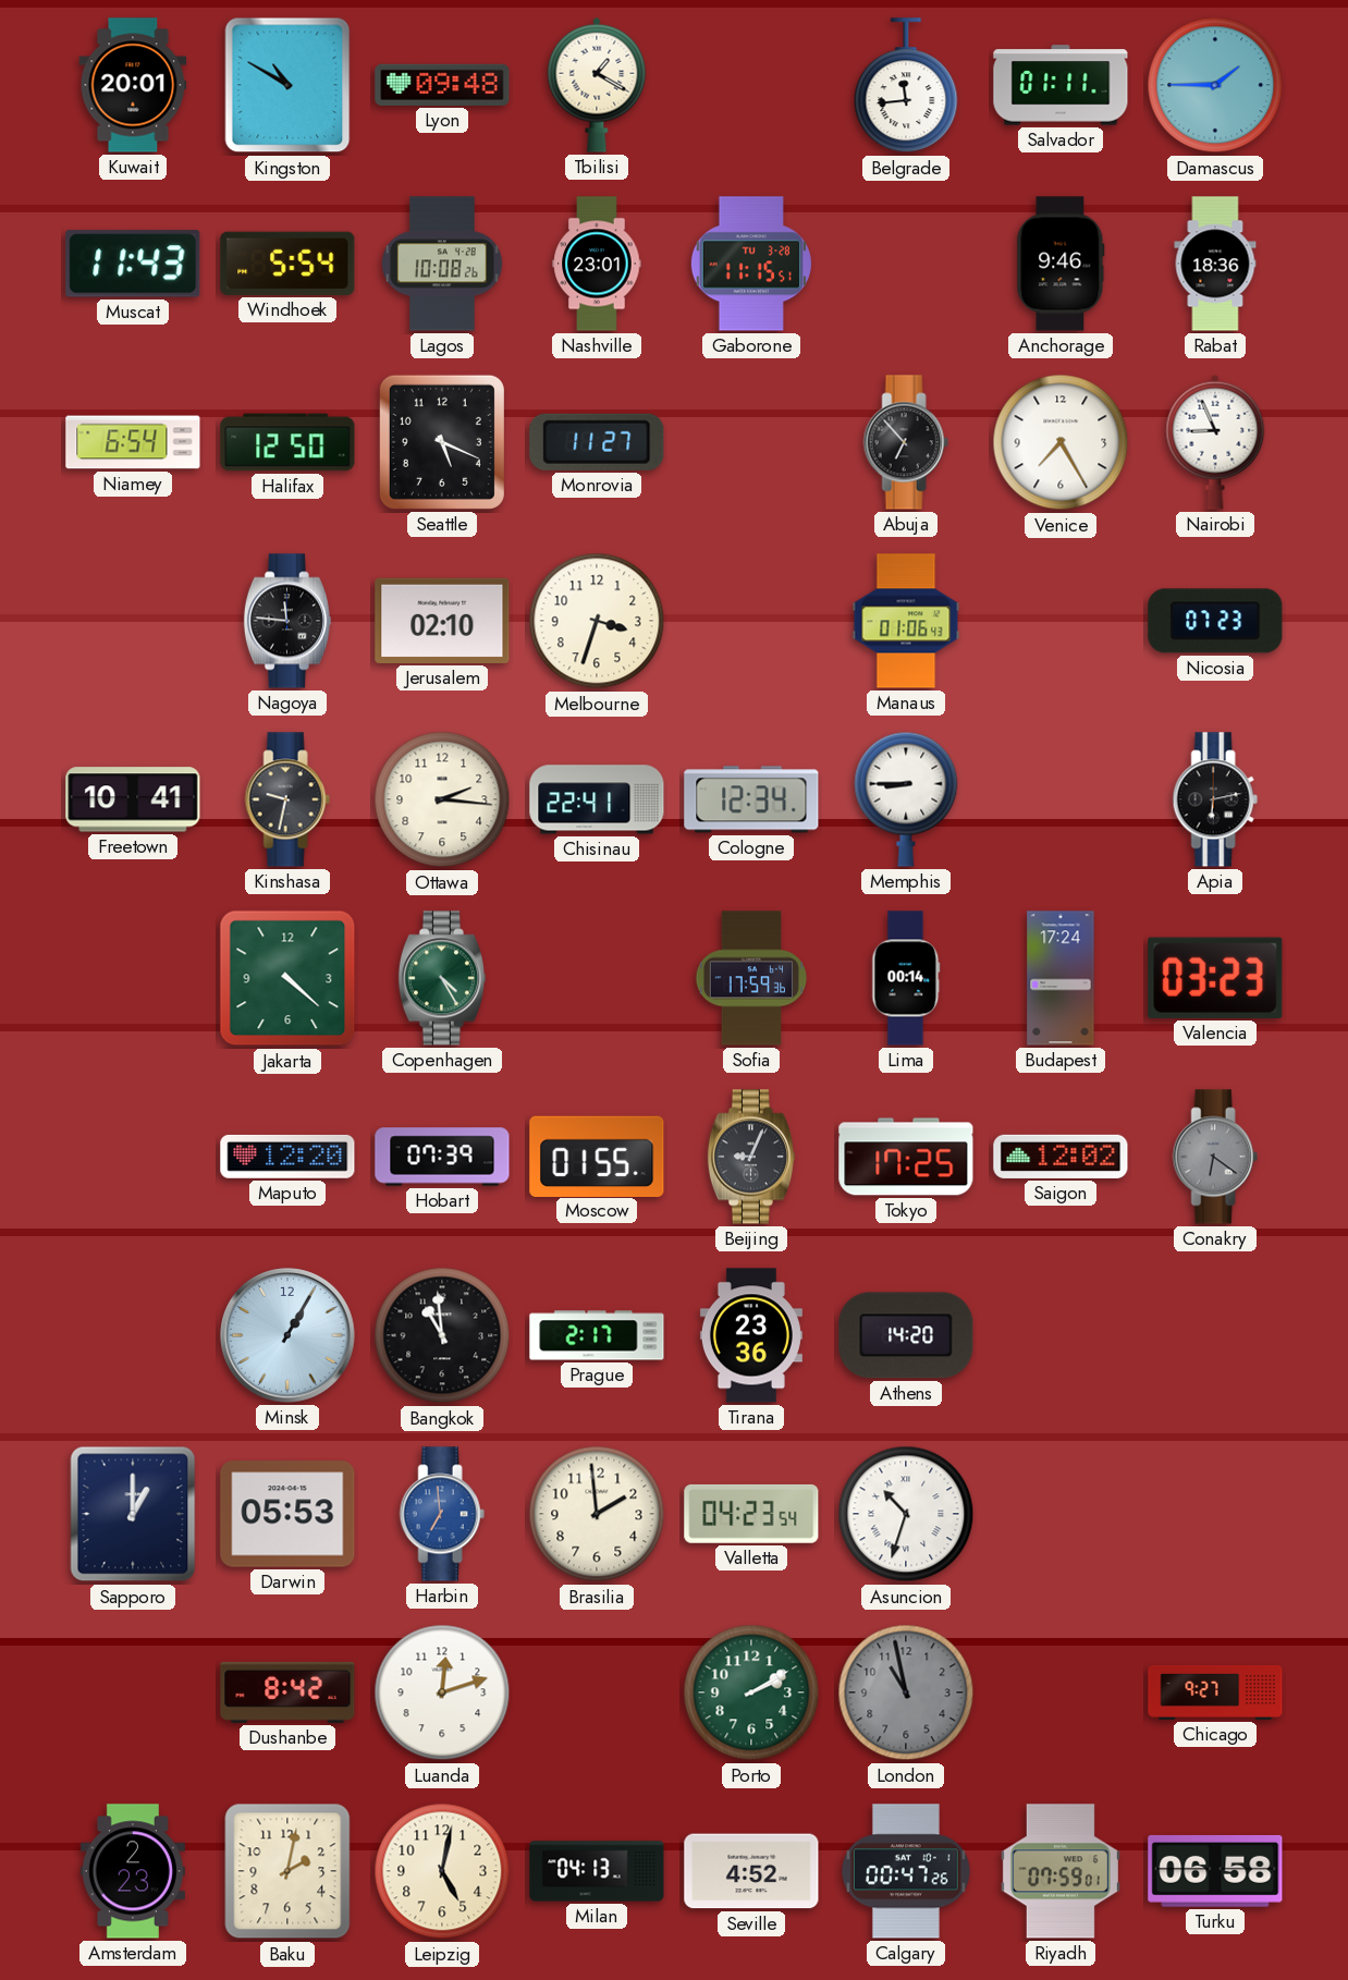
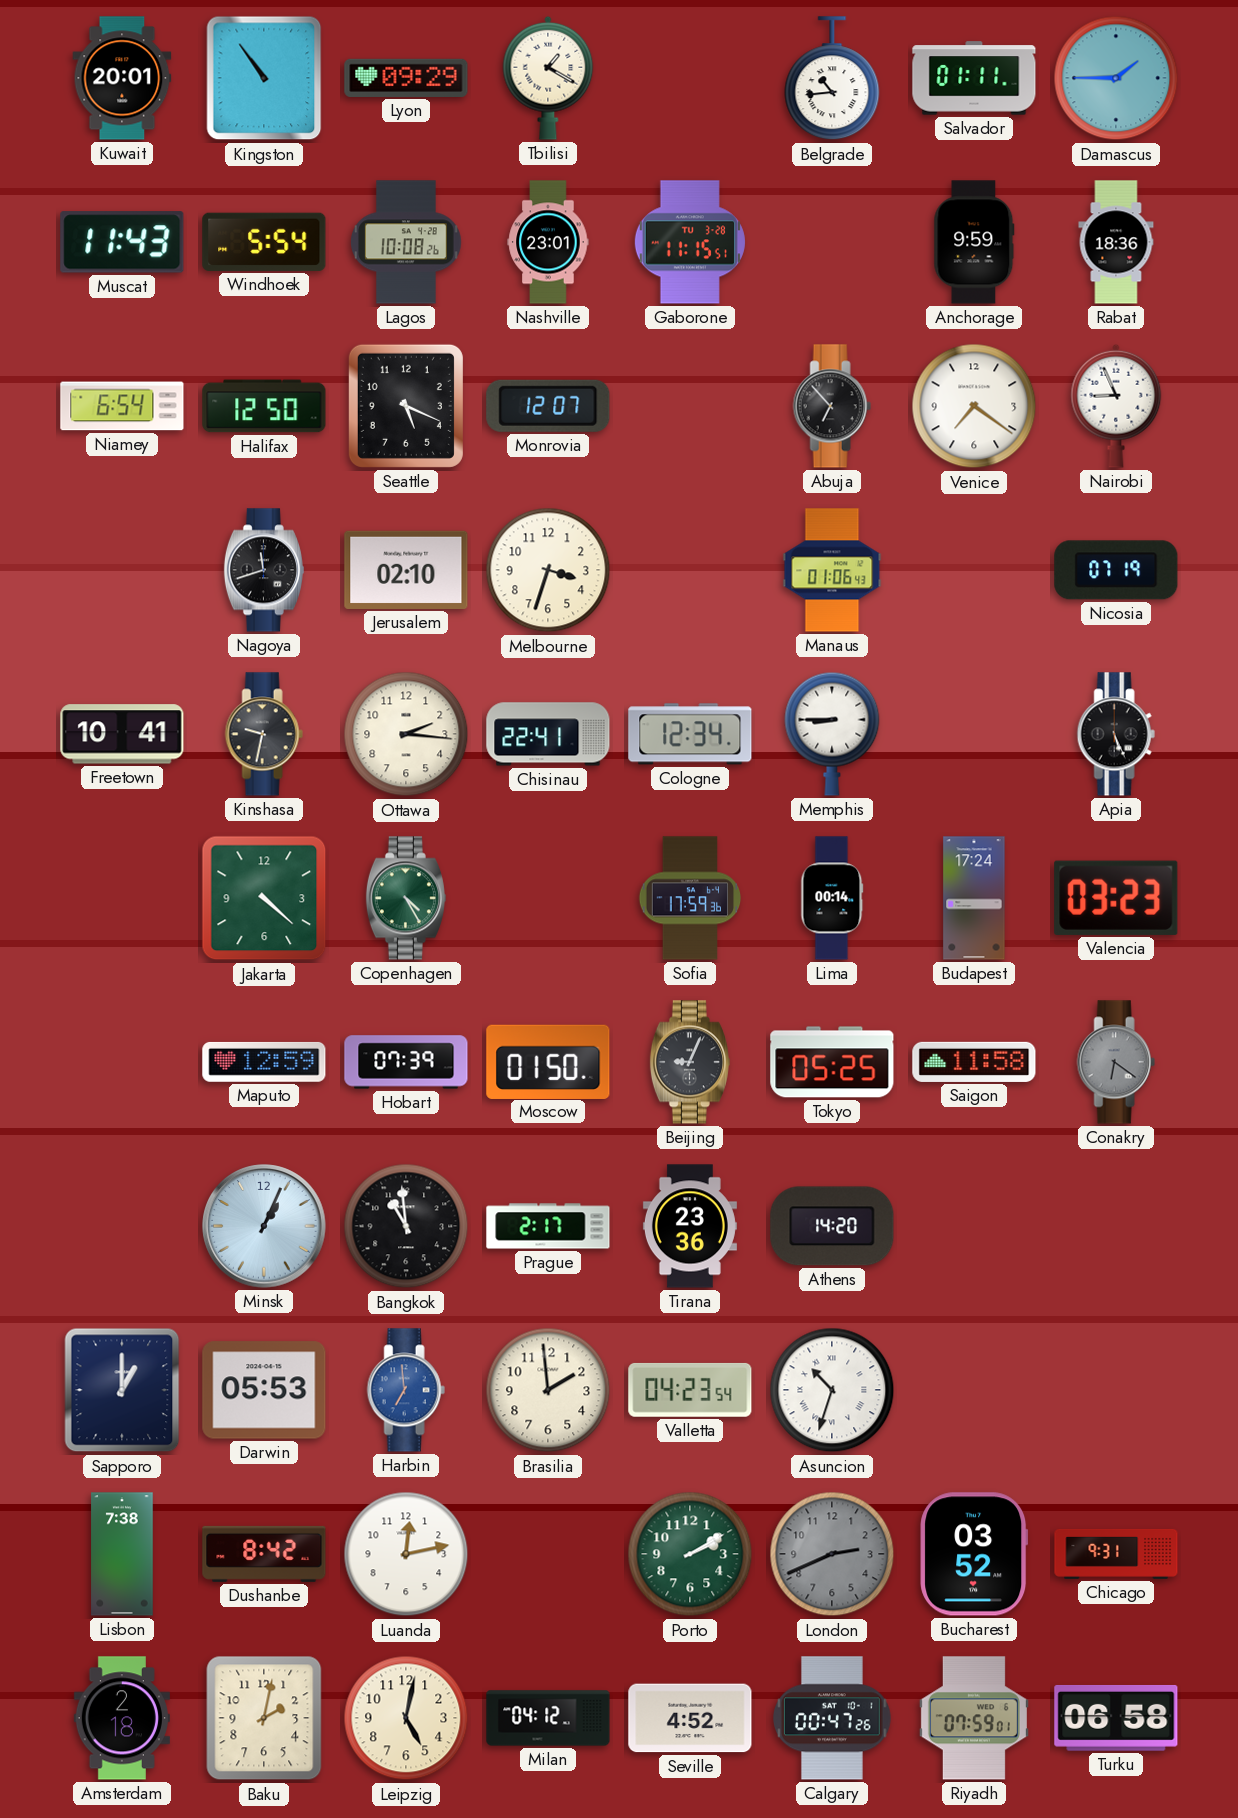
Kingston: 10:50 -> 10:54
Lyon: 09:48 -> 09:29
Belgrade: 11:44 -> 10:44
Anchorage: 9:46 -> 9:59
Monrovia: 11:27 -> 12:07
Venice: 7:25 -> 7:21
Nagoya: 11:46 -> 11:42
Nicosia: 07:23 -> 07:19
Apia: 6:13 -> 5:26
Maputo: 12:20 -> 12:59
Moscow: 01:55 -> 01:50
Tokyo: 17:25 -> 05:25
Saigon: 12:02 -> 11:58
Minsk: 1:05 -> 1:04
Lisbon: none -> 7:38
Luanda: 12:12 -> 12:13
London: 10:58 -> 2:41
Bucharest: none -> 03:52
Chicago: 9:27 -> 9:31
Amsterdam: 2:23 -> 2:18
Milan: 04:13 -> 04:12
